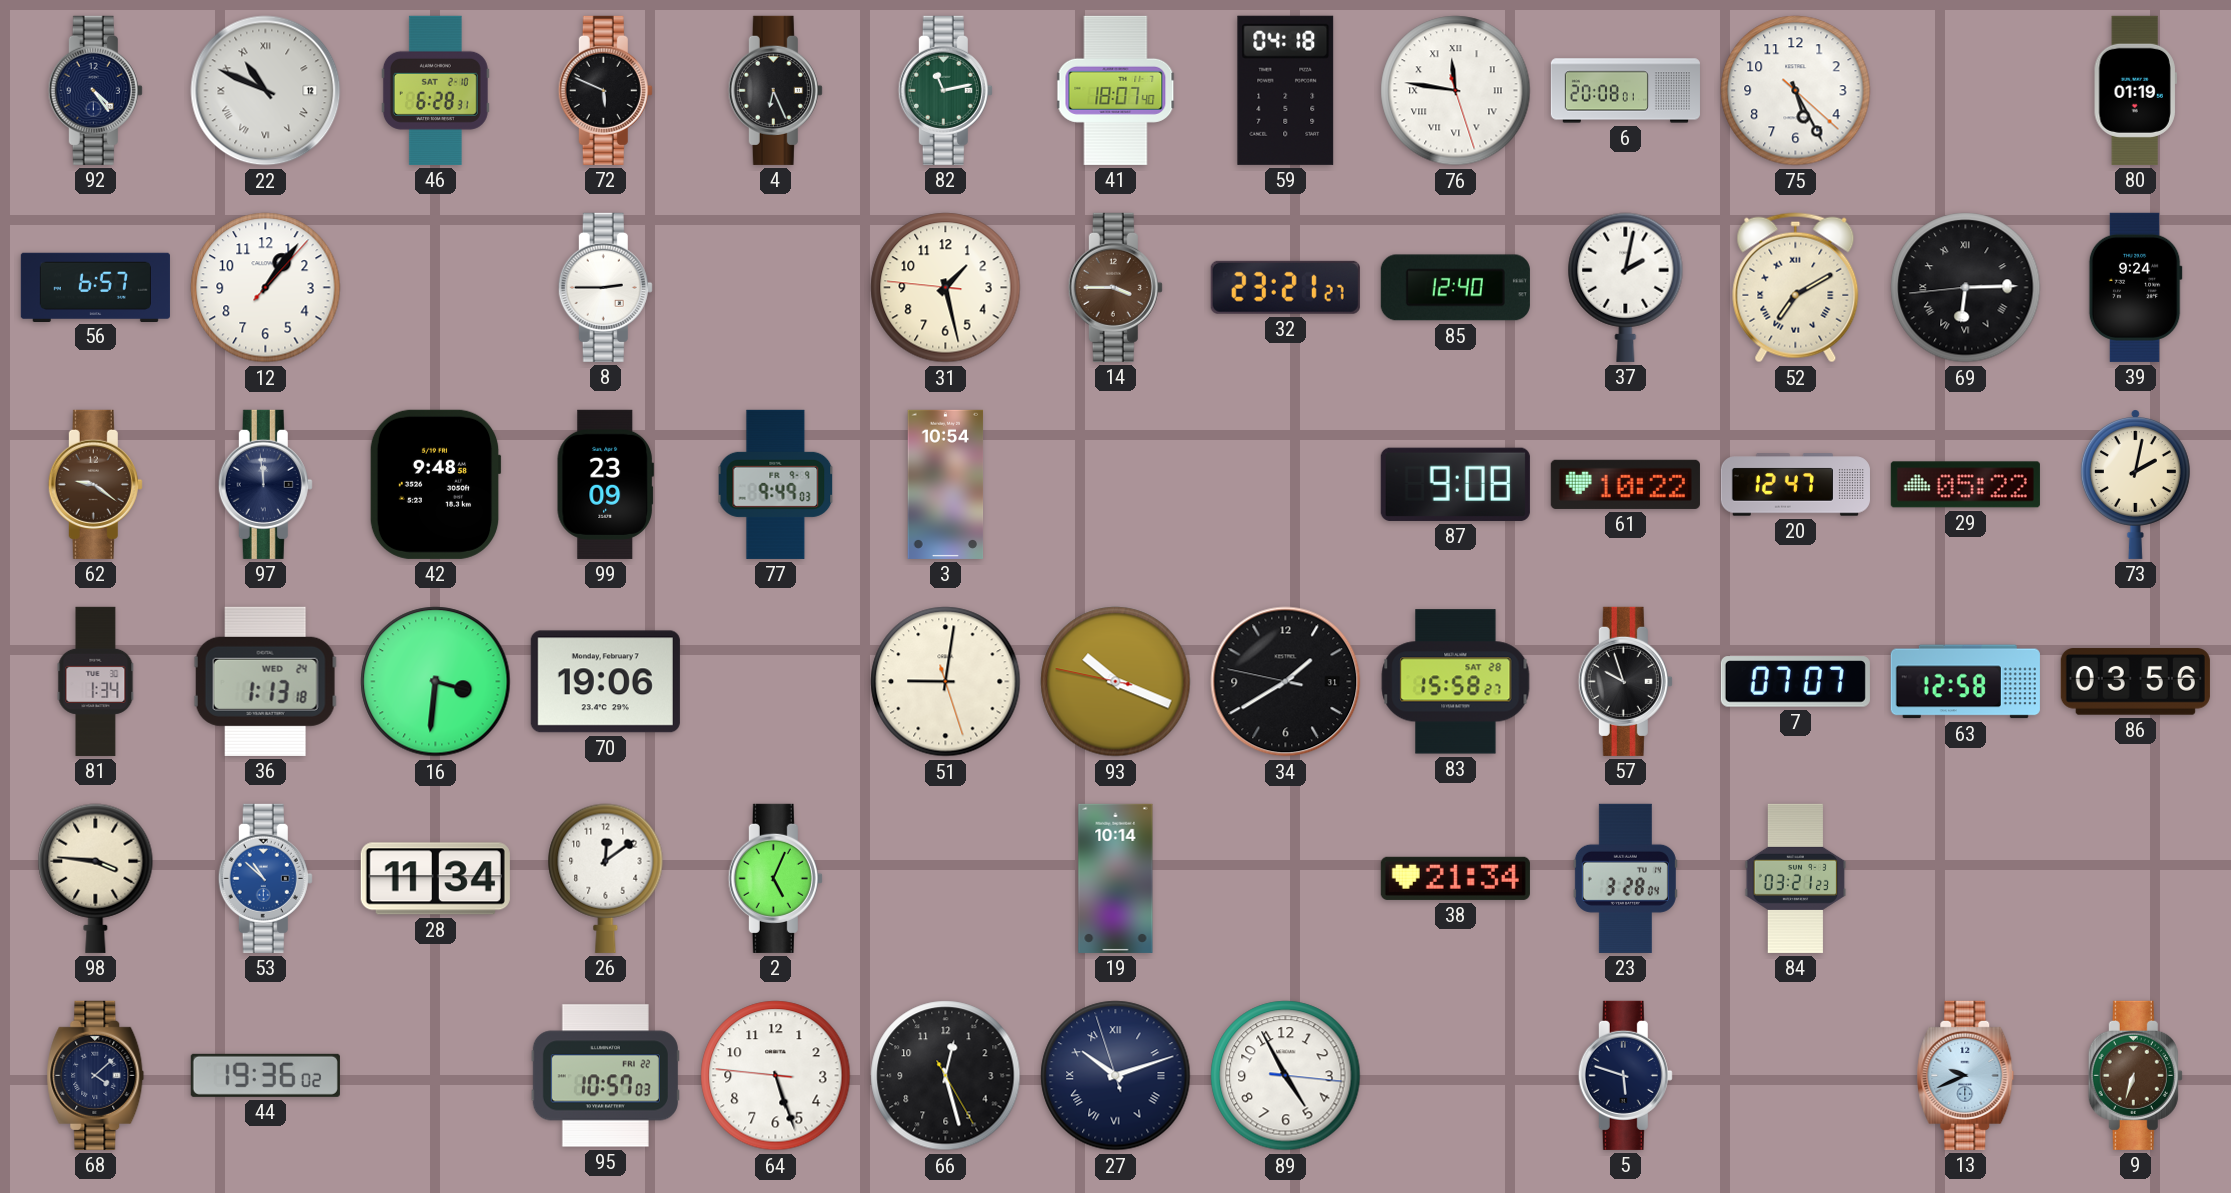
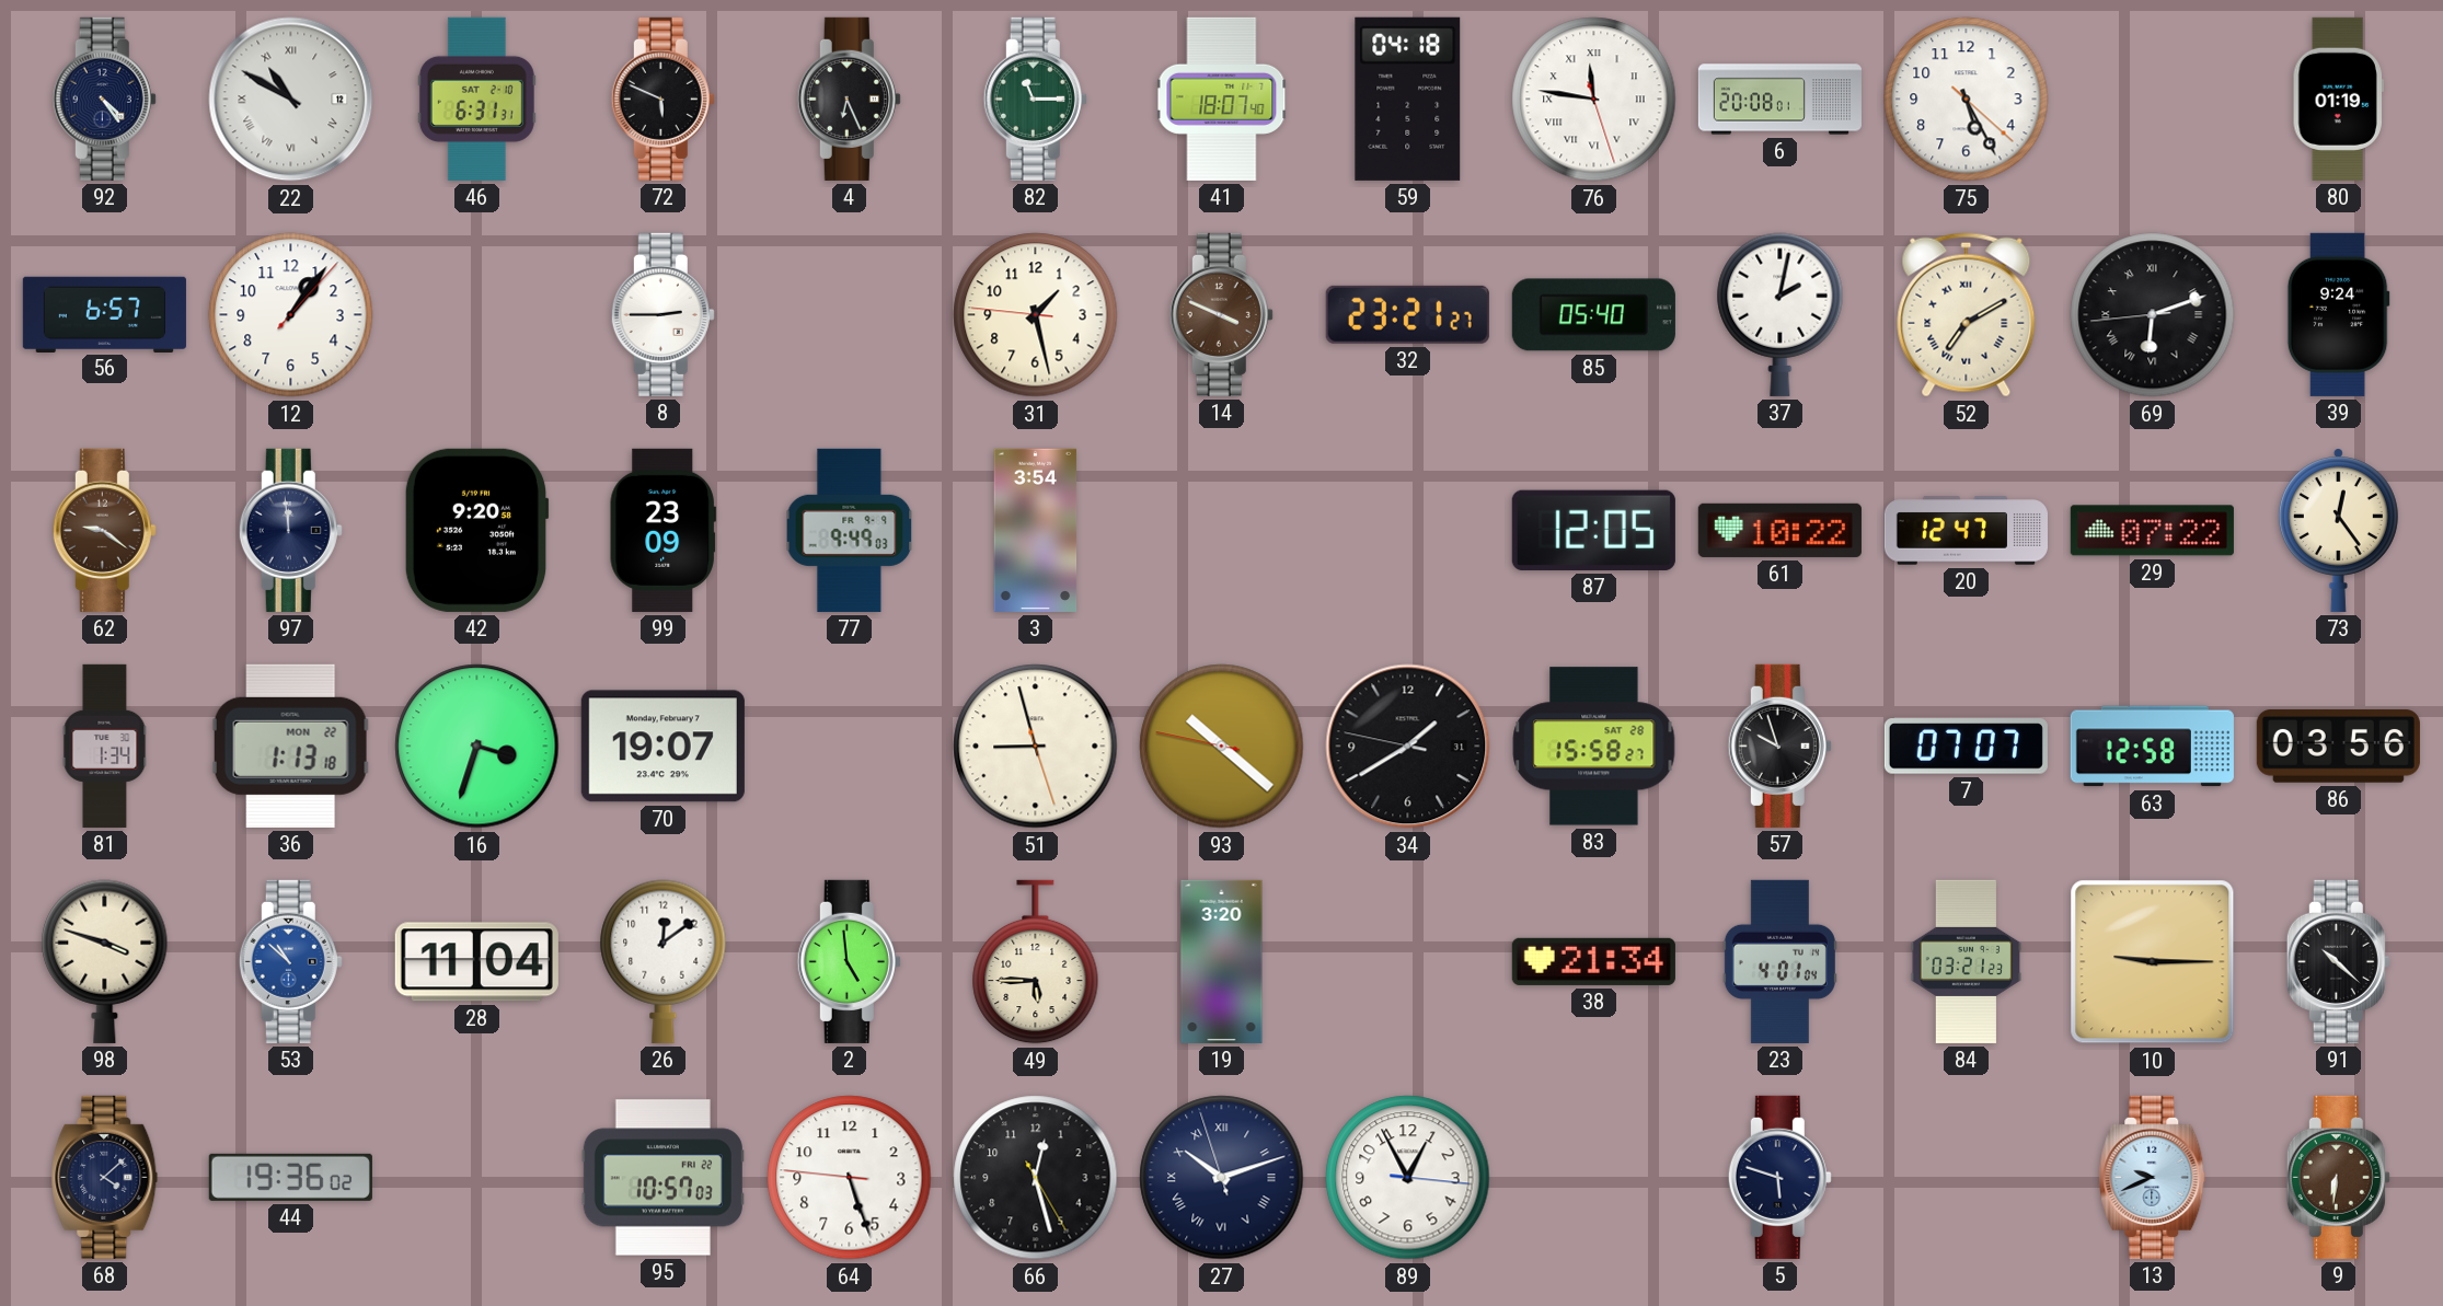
22: 10:49 -> 10:50
46: 6:28 -> 6:31
82: 11:13 -> 11:15
14: 3:45 -> 3:49
85: 12:40 -> 05:40
69: 6:14 -> 6:11
42: 9:48 -> 9:20
3: 10:54 -> 3:54
87: 9:08 -> 12:05
29: 05:22 -> 07:22
73: 2:02 -> 12:24
36 date: WED 24 -> MON 22
16: 3:31 -> 3:33
70: 19:06 -> 19:07
51: 9:01 -> 8:57
93: 10:18 -> 10:21
98: 3:46 -> 3:48
28: 11:34 -> 11:04
2: 5:04 -> 4:59
49: none -> 5:45
19: 10:14 -> 3:20
23: 3:28 -> 4:01
10: none -> 9:15
91: none -> 10:22
89: 4:55 -> 12:55
9: 6:33 -> 6:31
